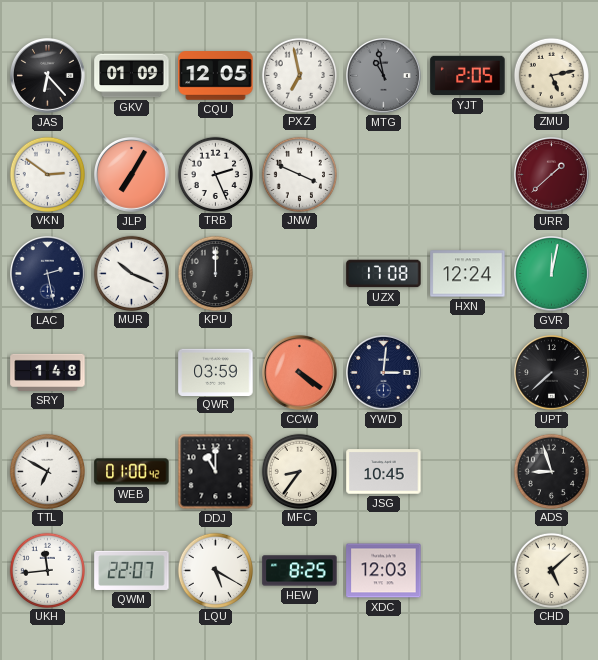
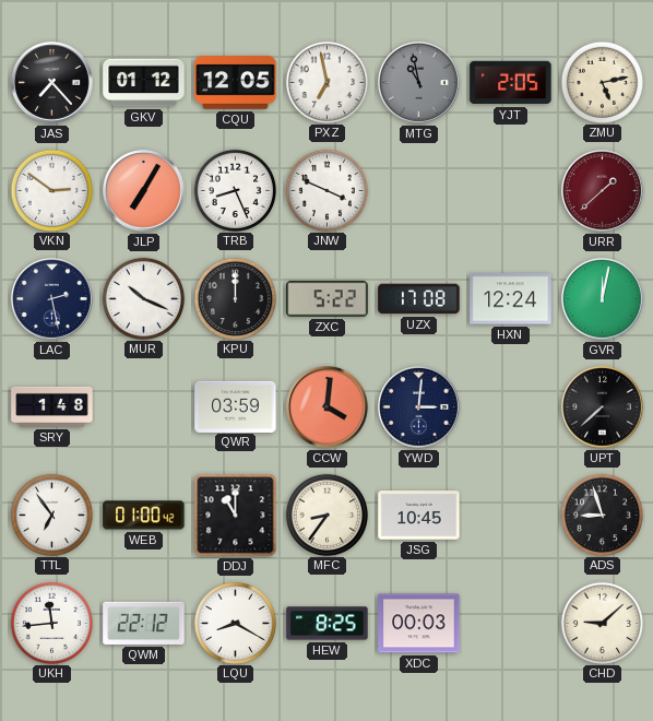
JAS: 6:23 -> 7:23
GKV: 01:09 -> 01:12
TRB: 2:26 -> 8:26
ZXC: none -> 5:22
CCW: 4:21 -> 4:01
TTL: 6:50 -> 6:54
QWM: 22:07 -> 22:12
LQU: 5:20 -> 8:20
XDC: 12:03 -> 00:03
CHD: 5:08 -> 9:08
